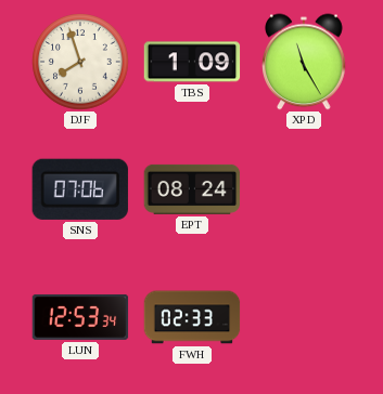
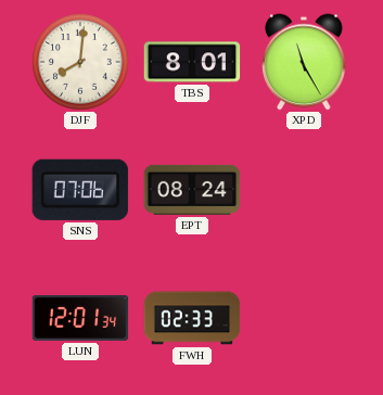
DJF: 7:57 -> 8:01
TBS: 1:09 -> 8:01
LUN: 12:53 -> 12:01
